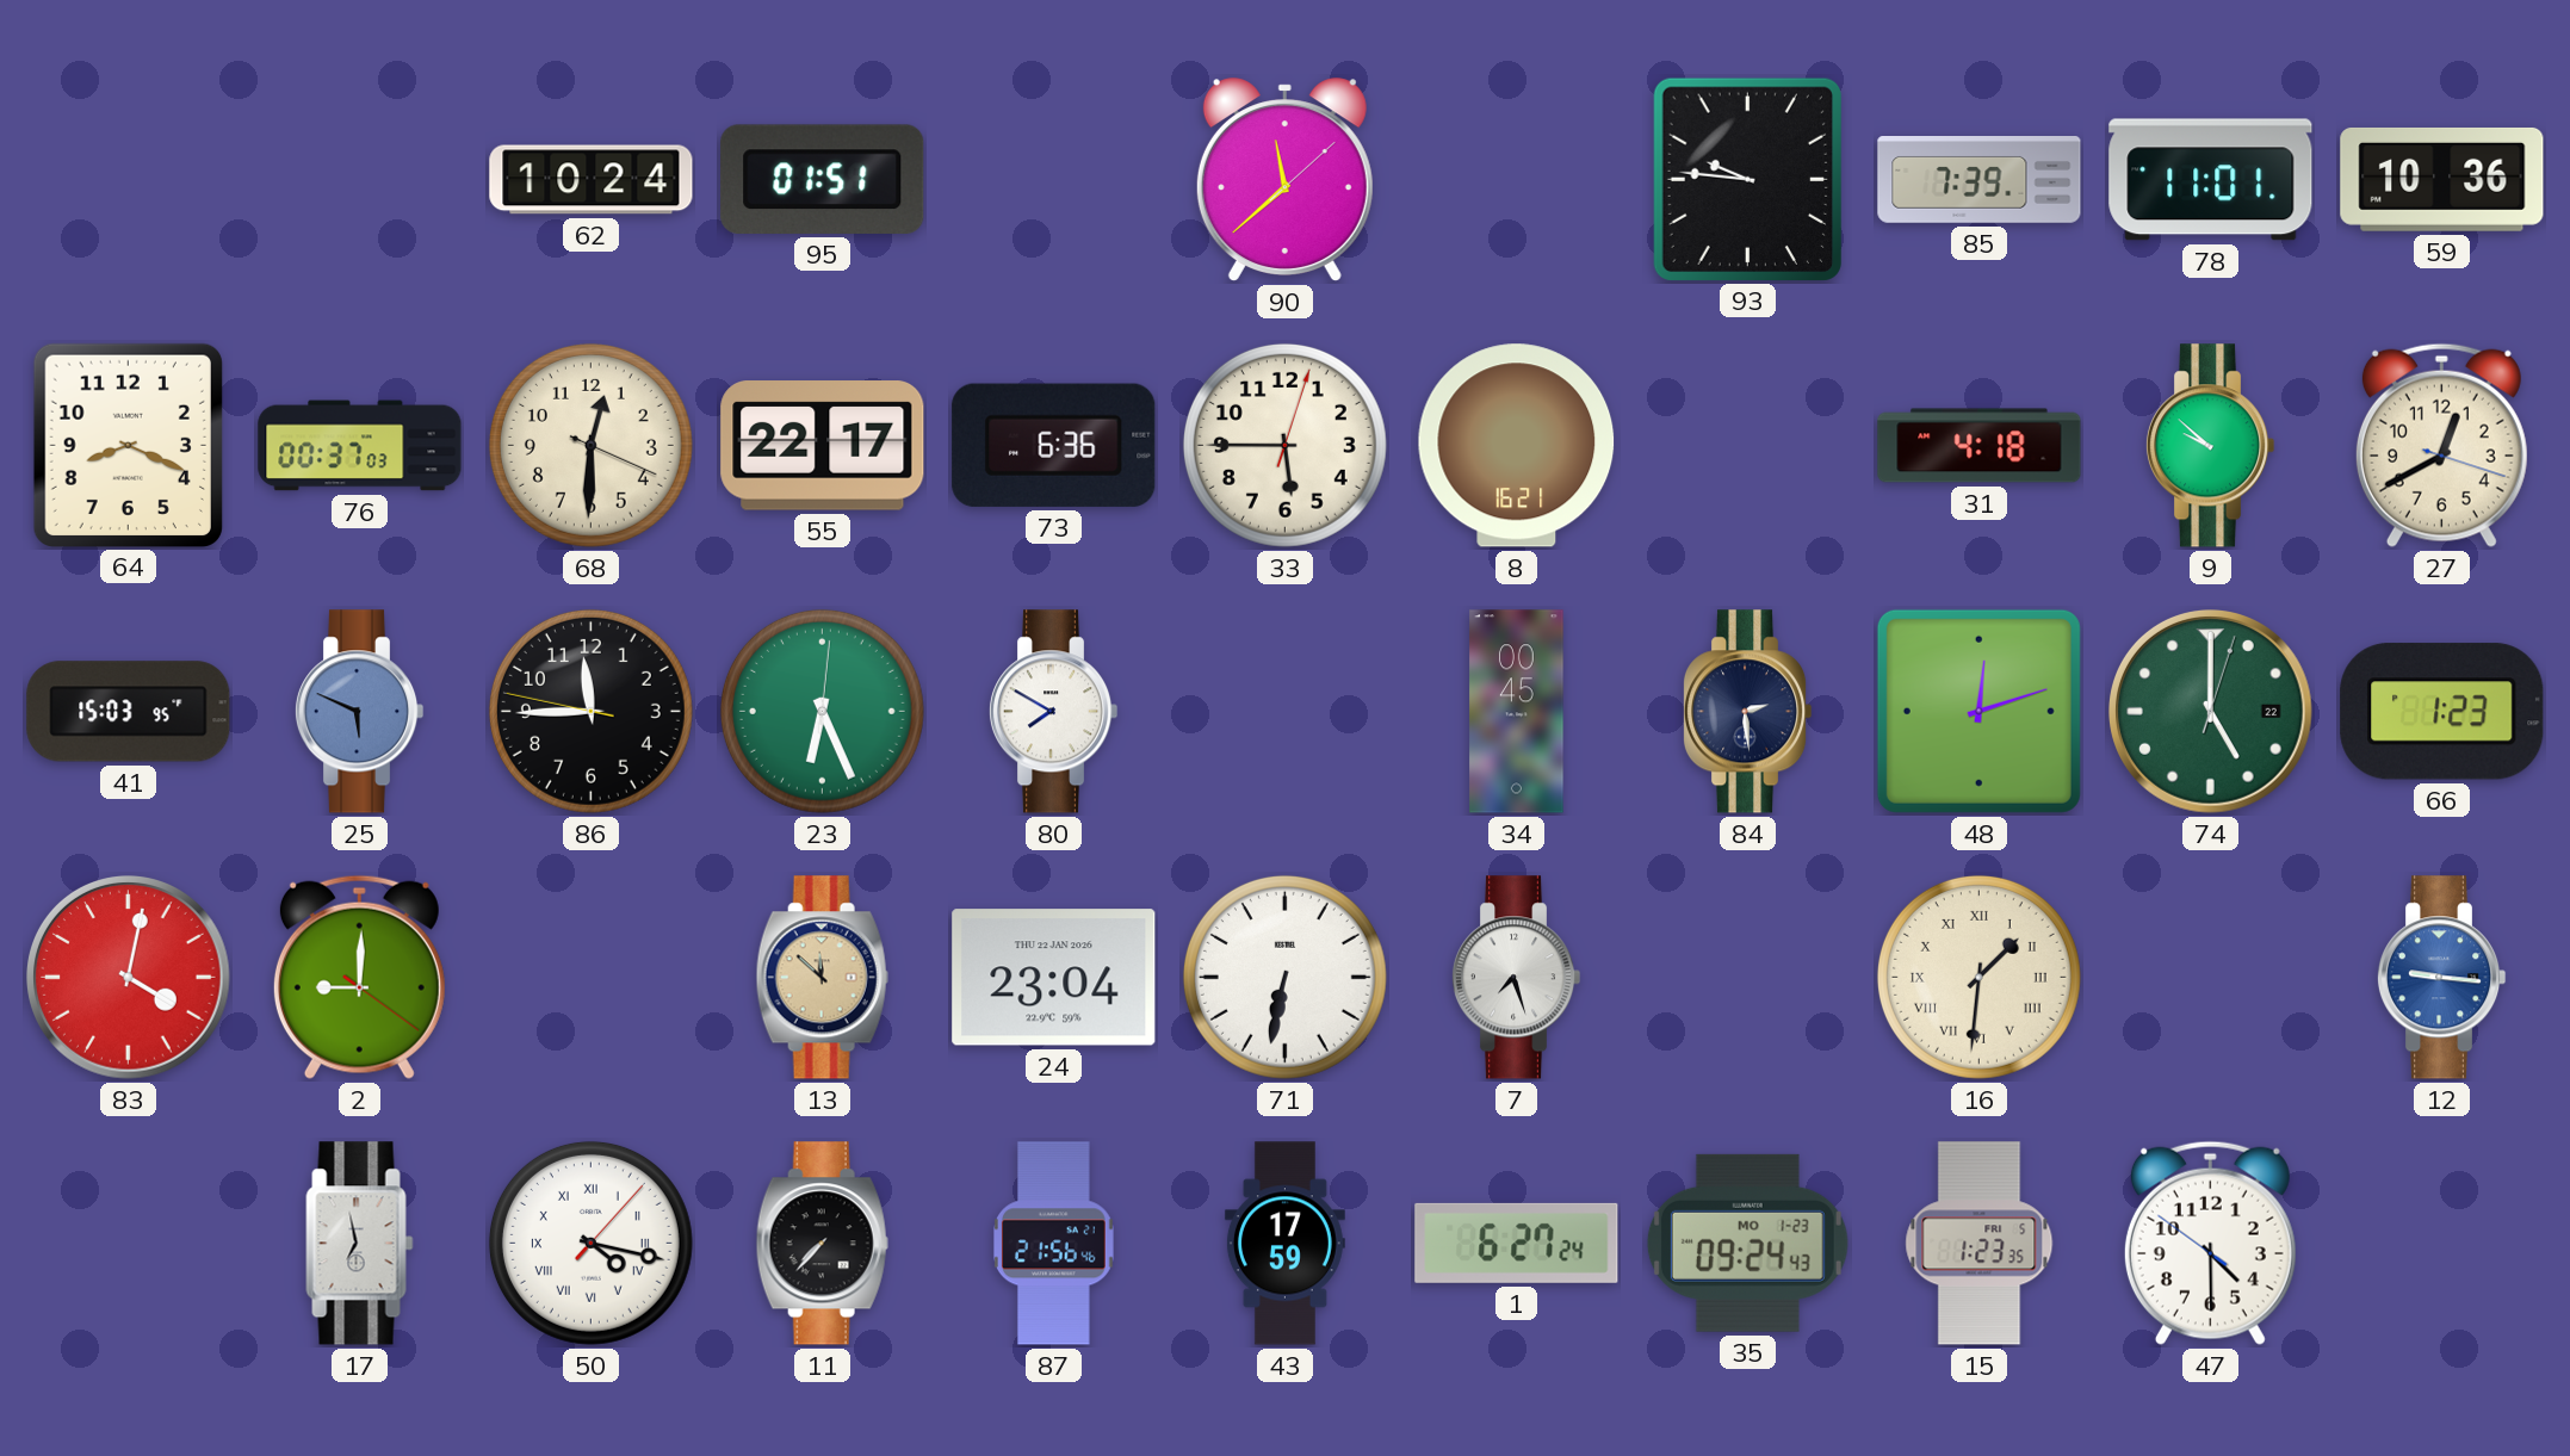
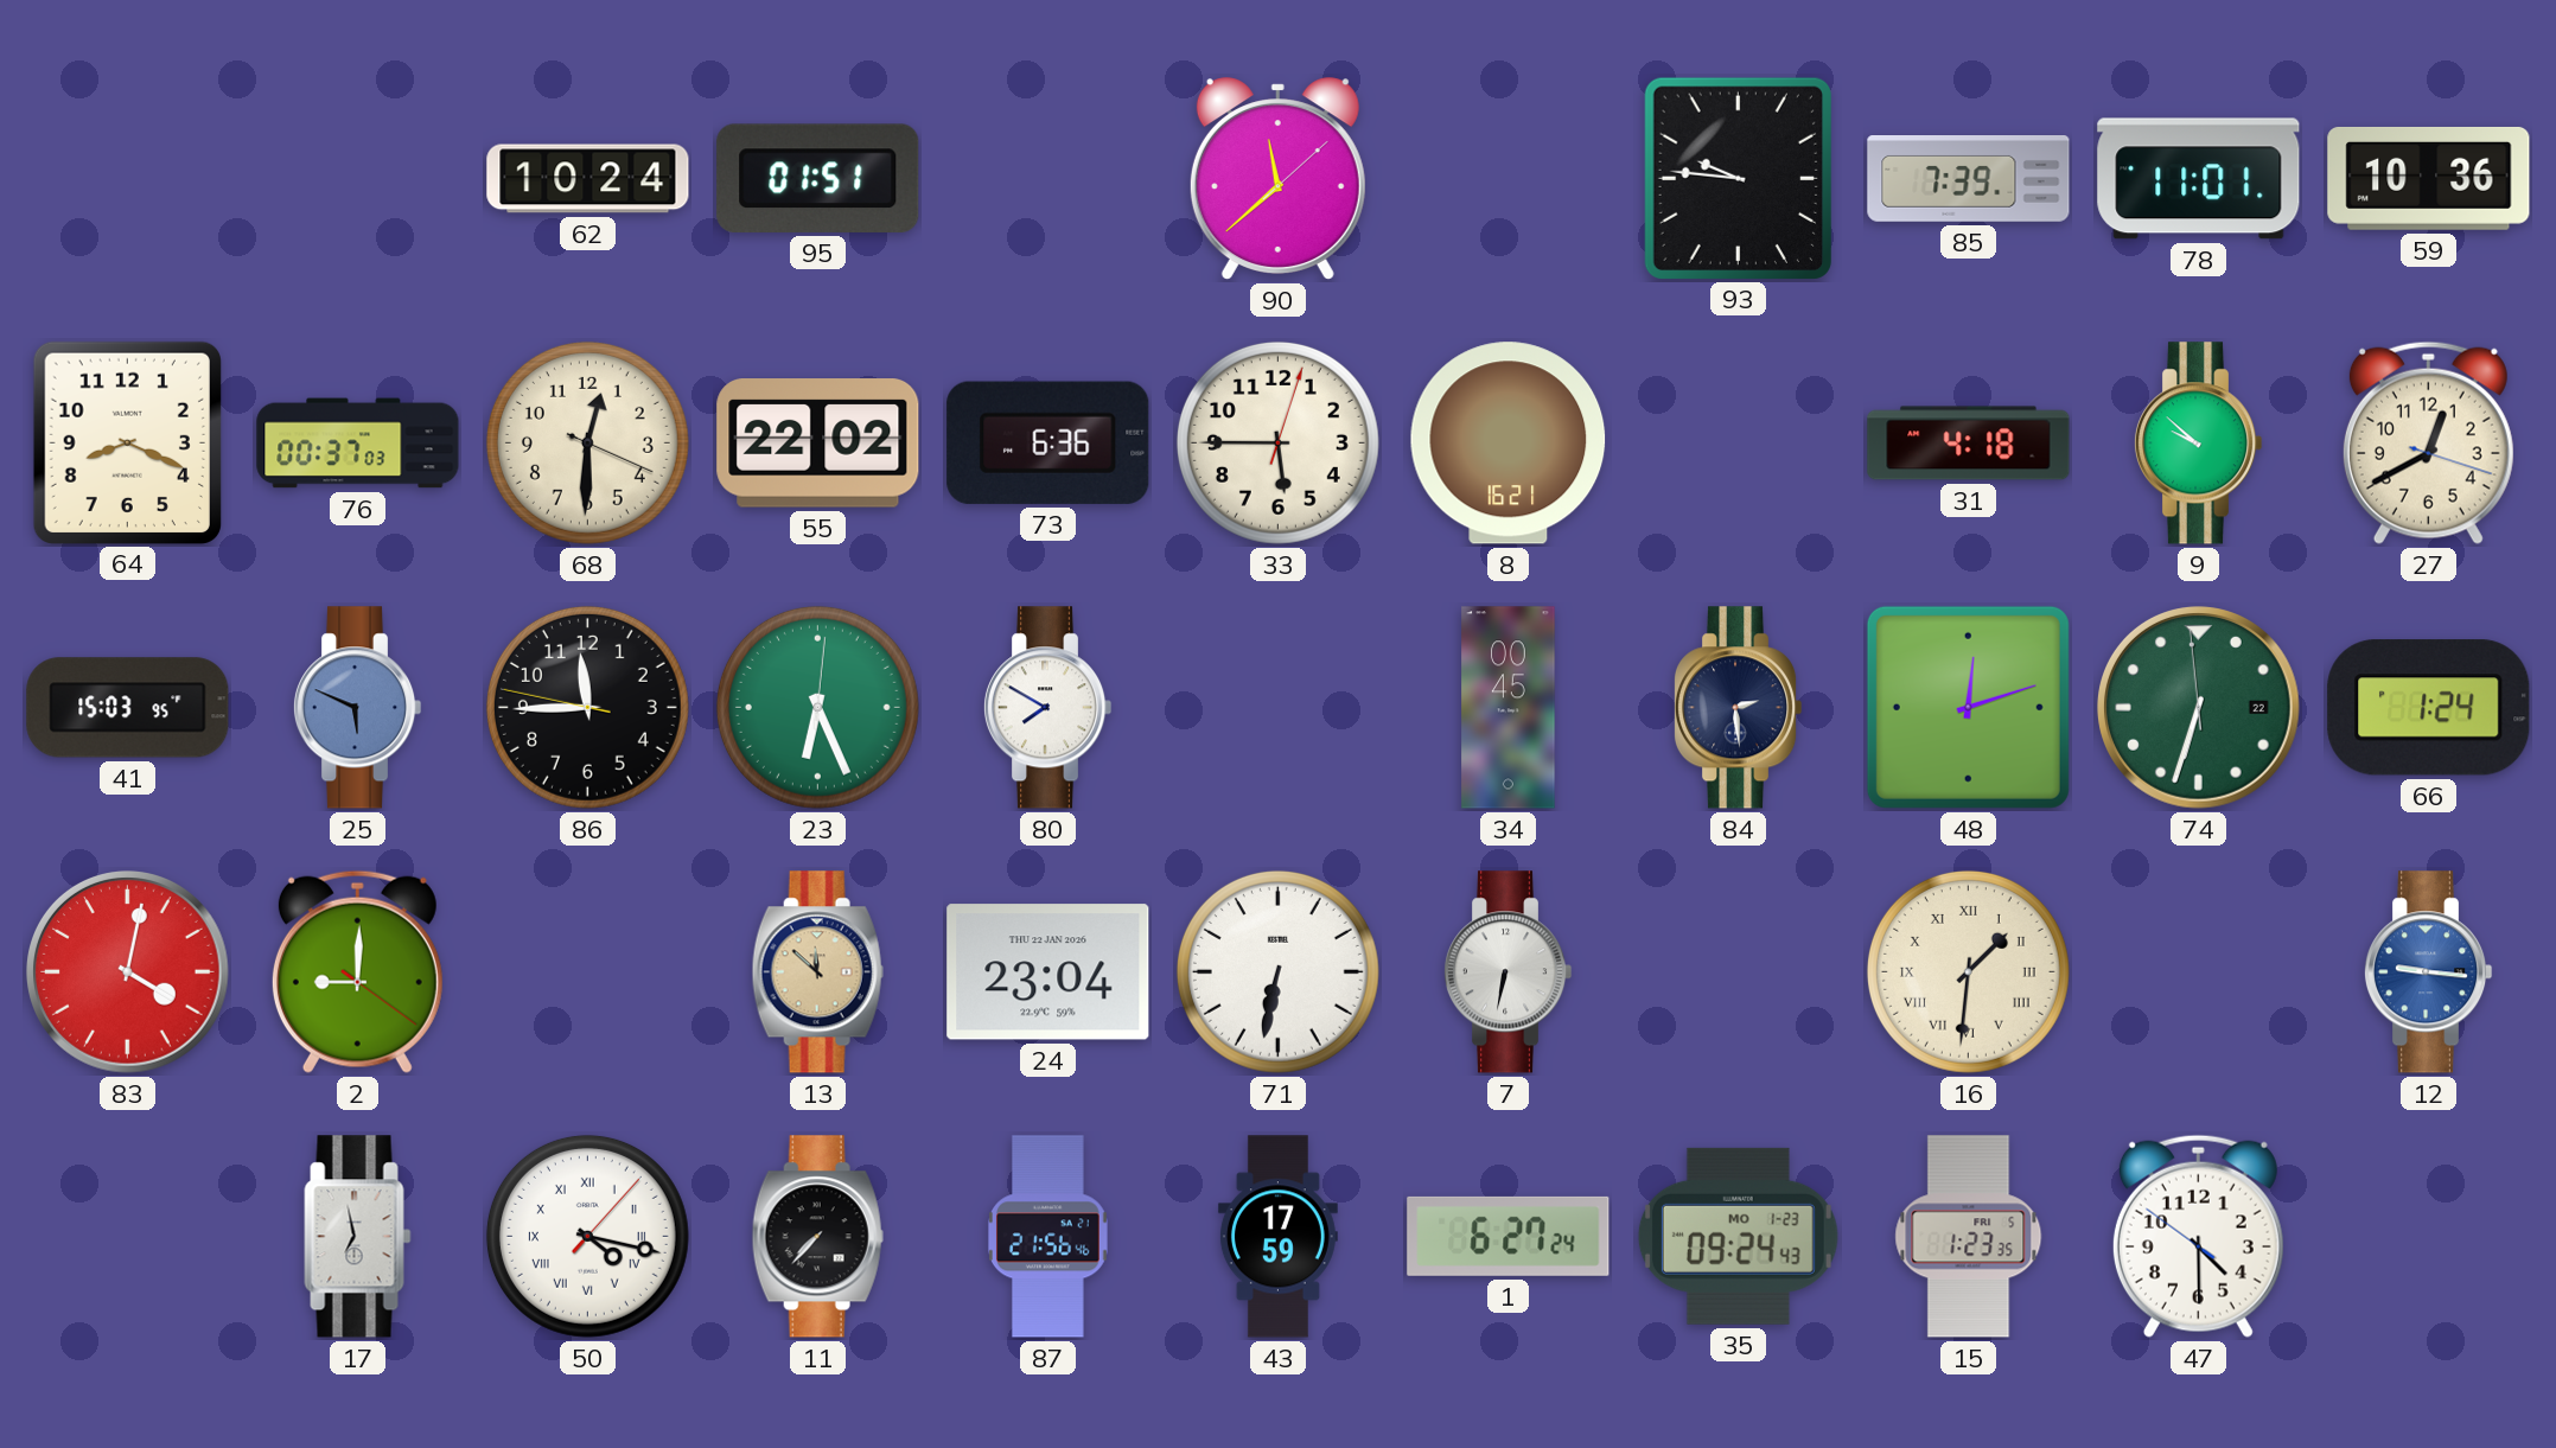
55: 22:17 -> 22:02
74: 5:00 -> 6:32
66: 1:23 -> 1:24
7: 7:27 -> 6:32
